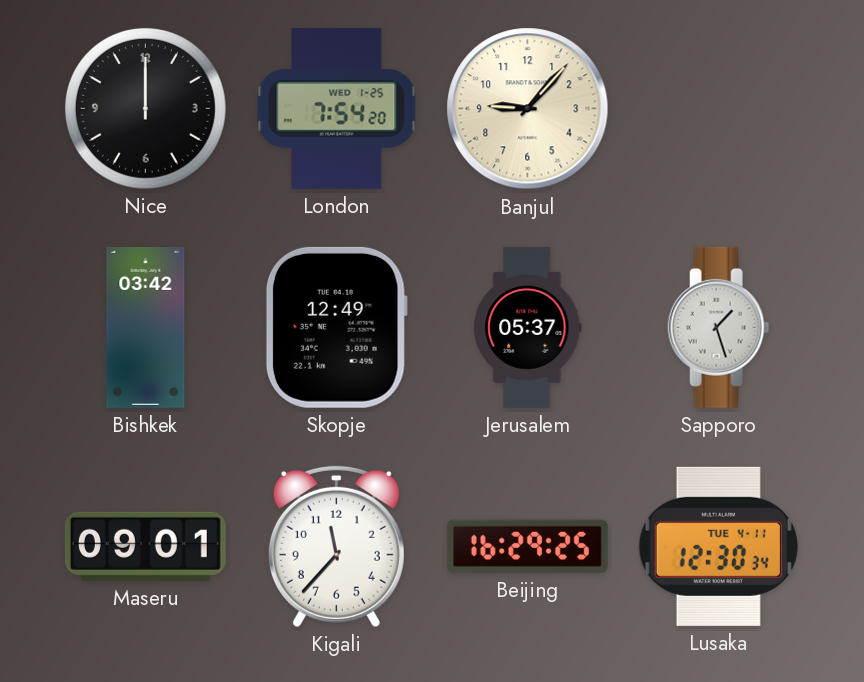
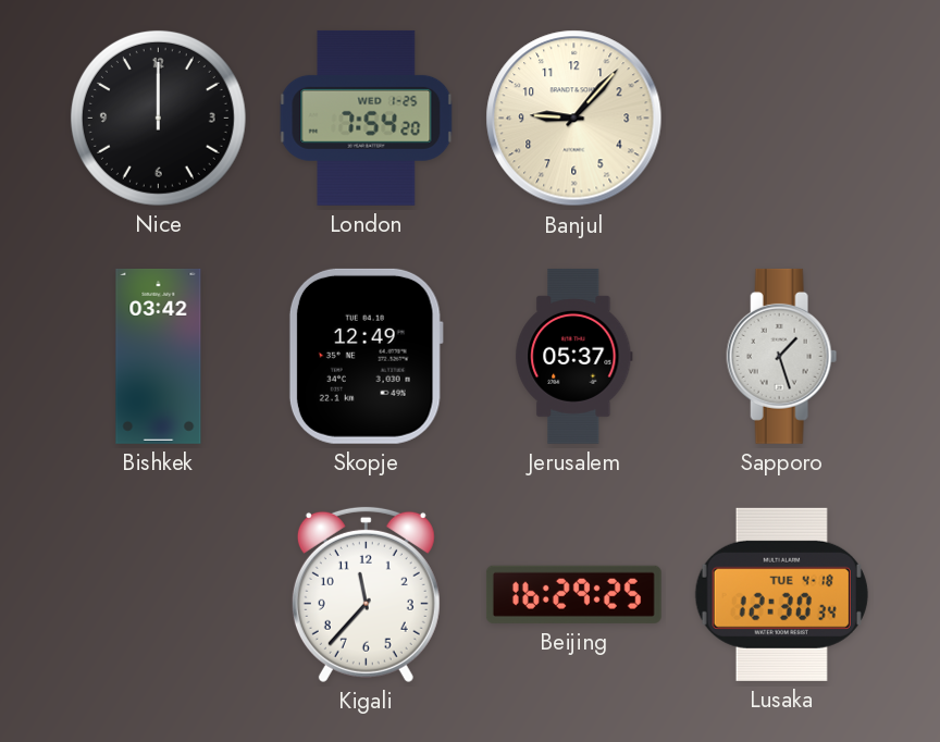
Maseru: 09:01 -> none
Lusaka date: TUE 4-11 -> TUE 4-18
